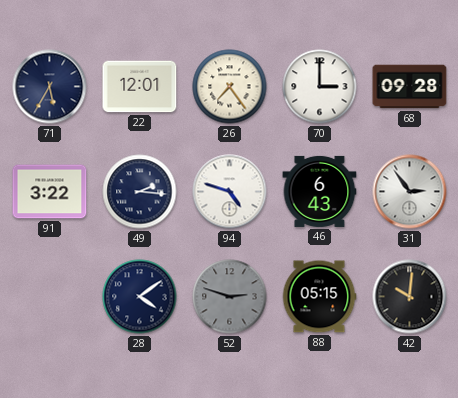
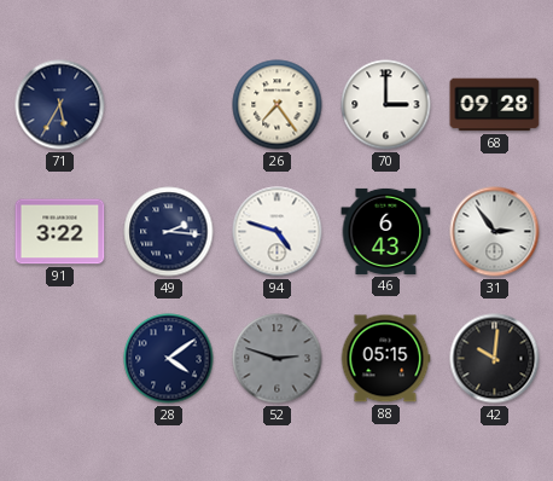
22: 12:01 -> none
